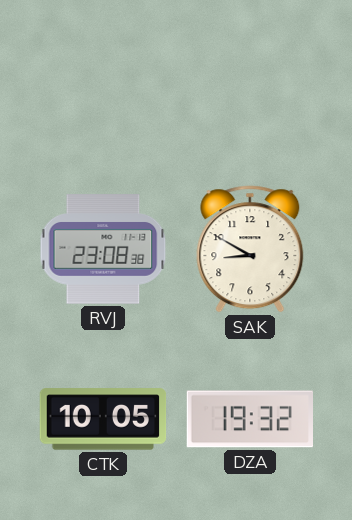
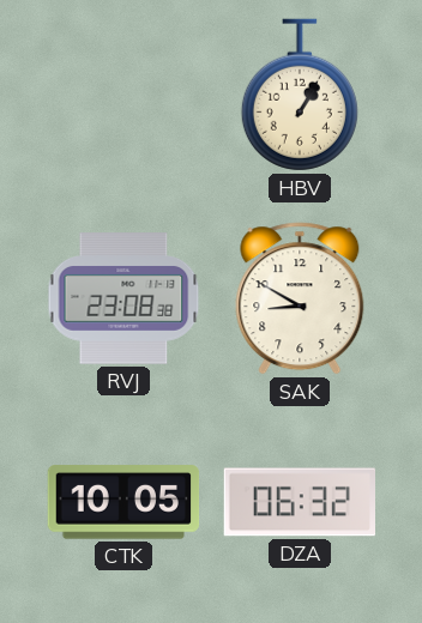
HBV: none -> 1:05
DZA: 19:32 -> 06:32
